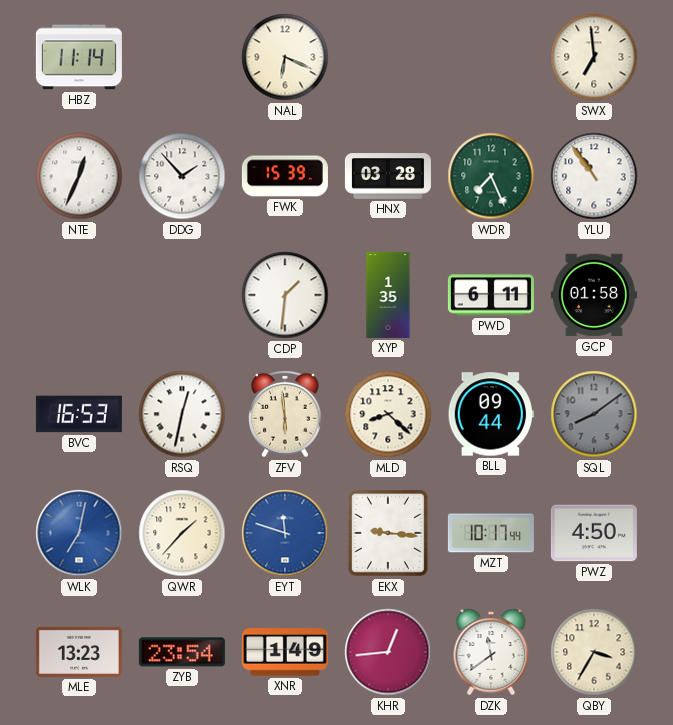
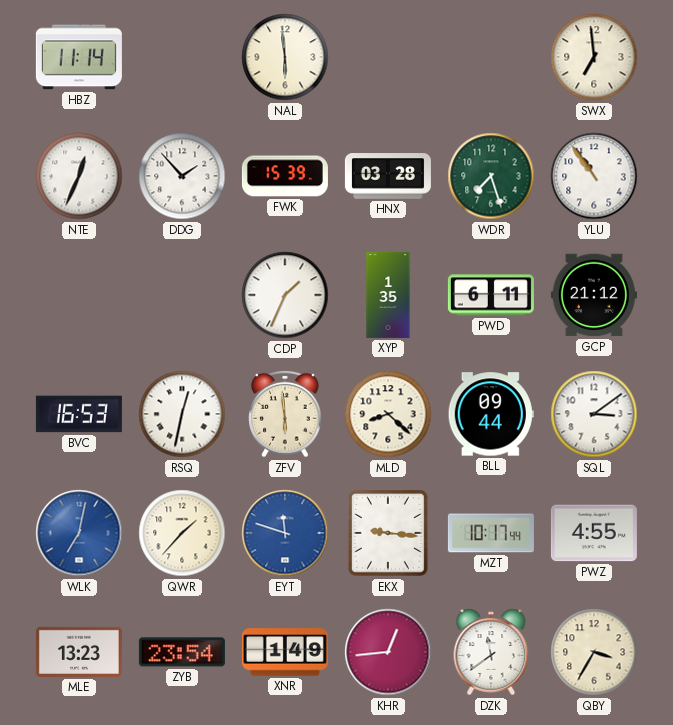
NAL: 6:19 -> 5:59
WDR: 7:26 -> 7:27
CDP: 1:31 -> 1:34
GCP: 01:58 -> 21:12
SQL: 8:09 -> 3:09
SQL dial: grey -> white
PWZ: 4:50 -> 4:55
